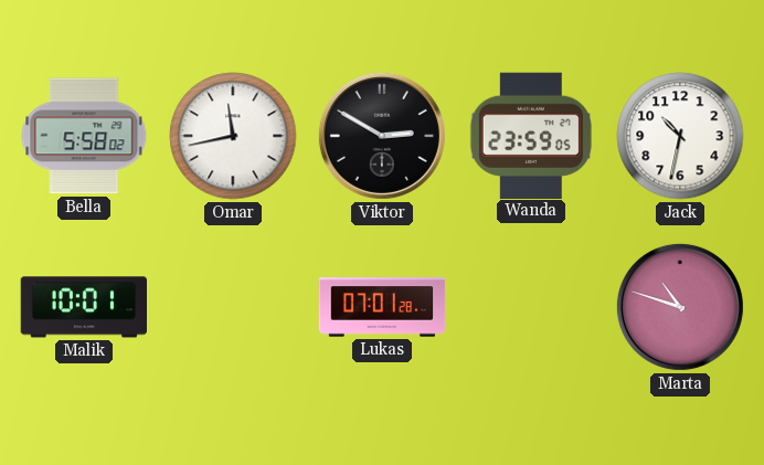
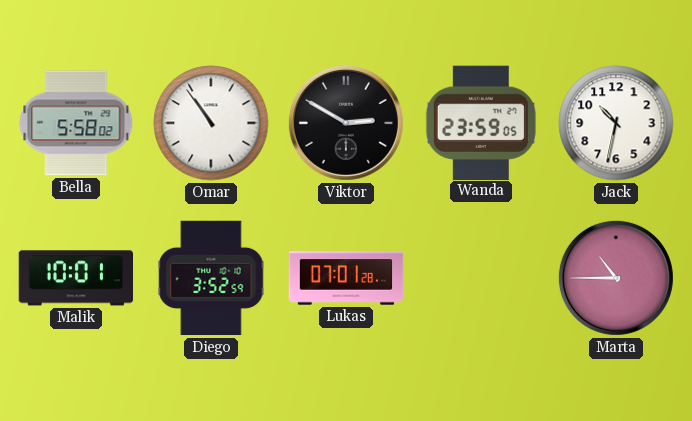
Omar: 11:43 -> 10:54
Diego: none -> 3:52
Marta: 10:48 -> 10:45
